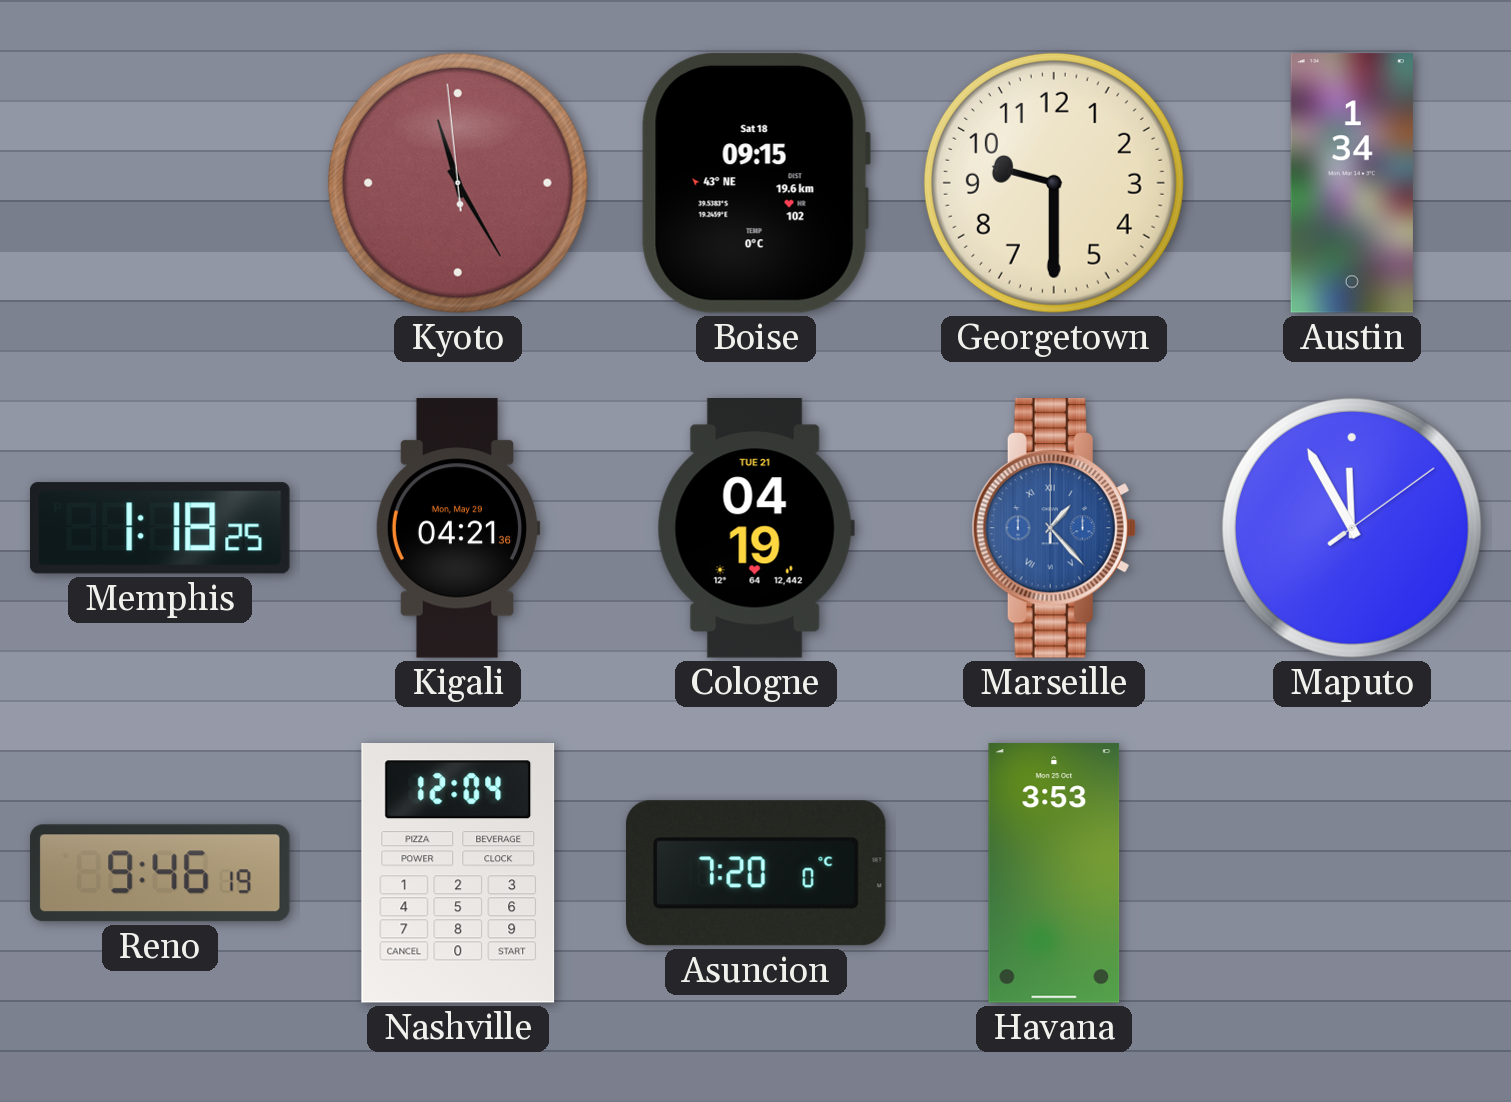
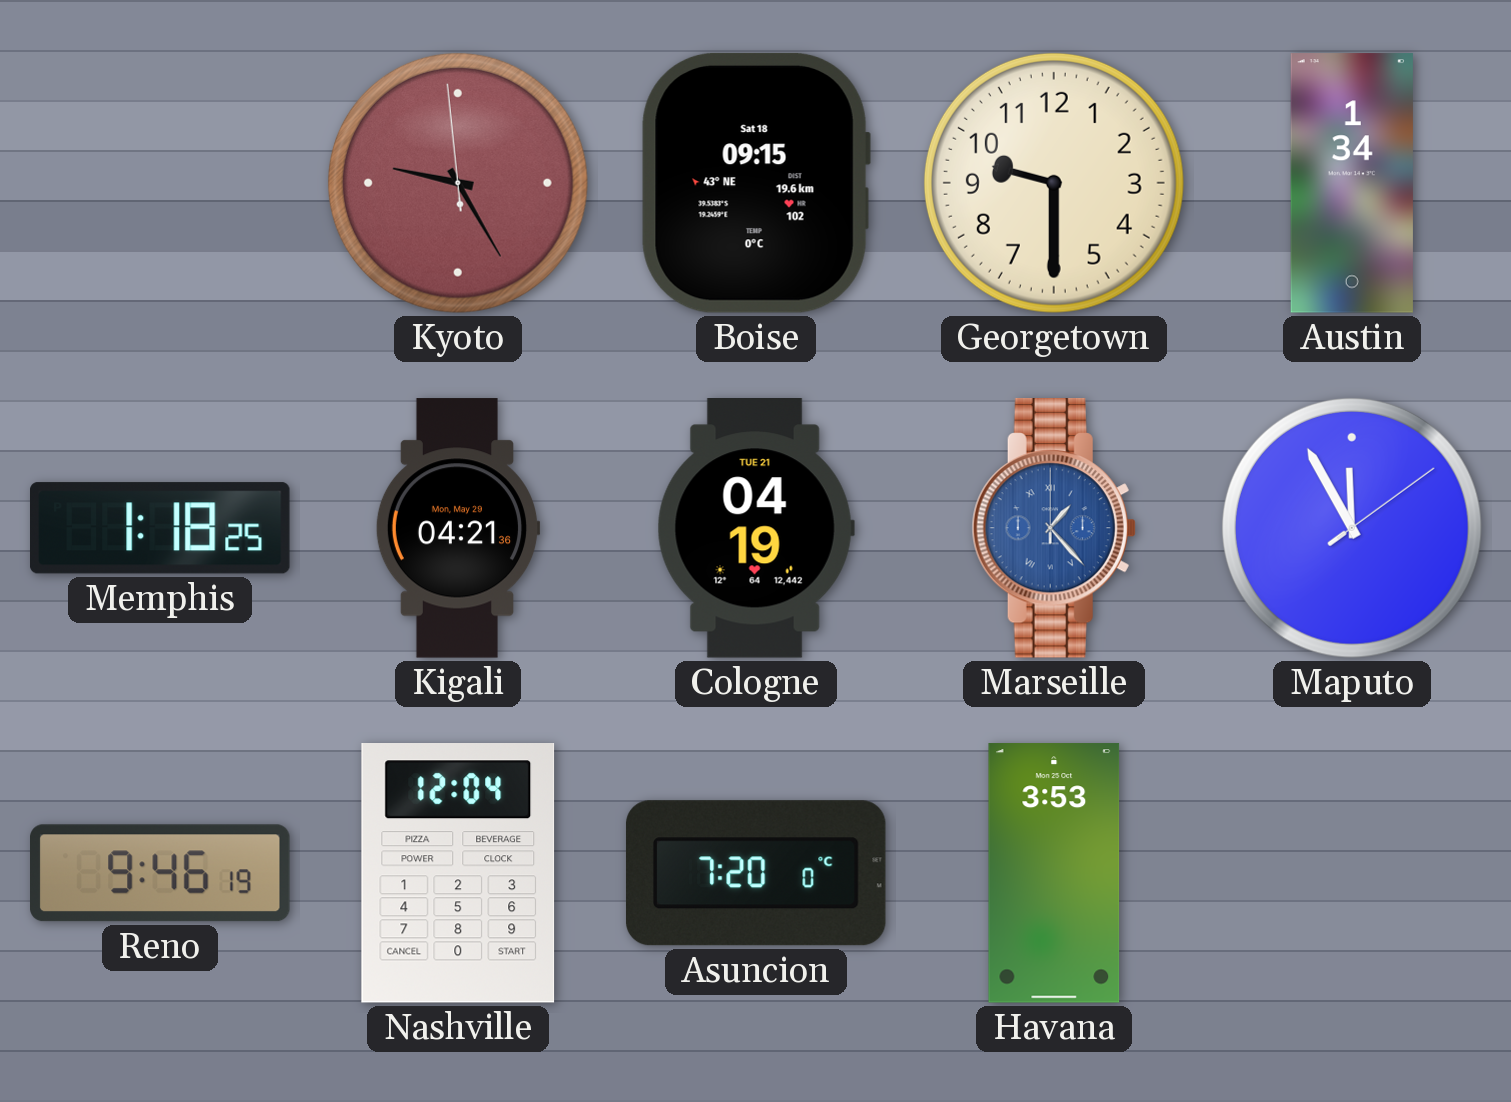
Kyoto: 11:24 -> 9:24
